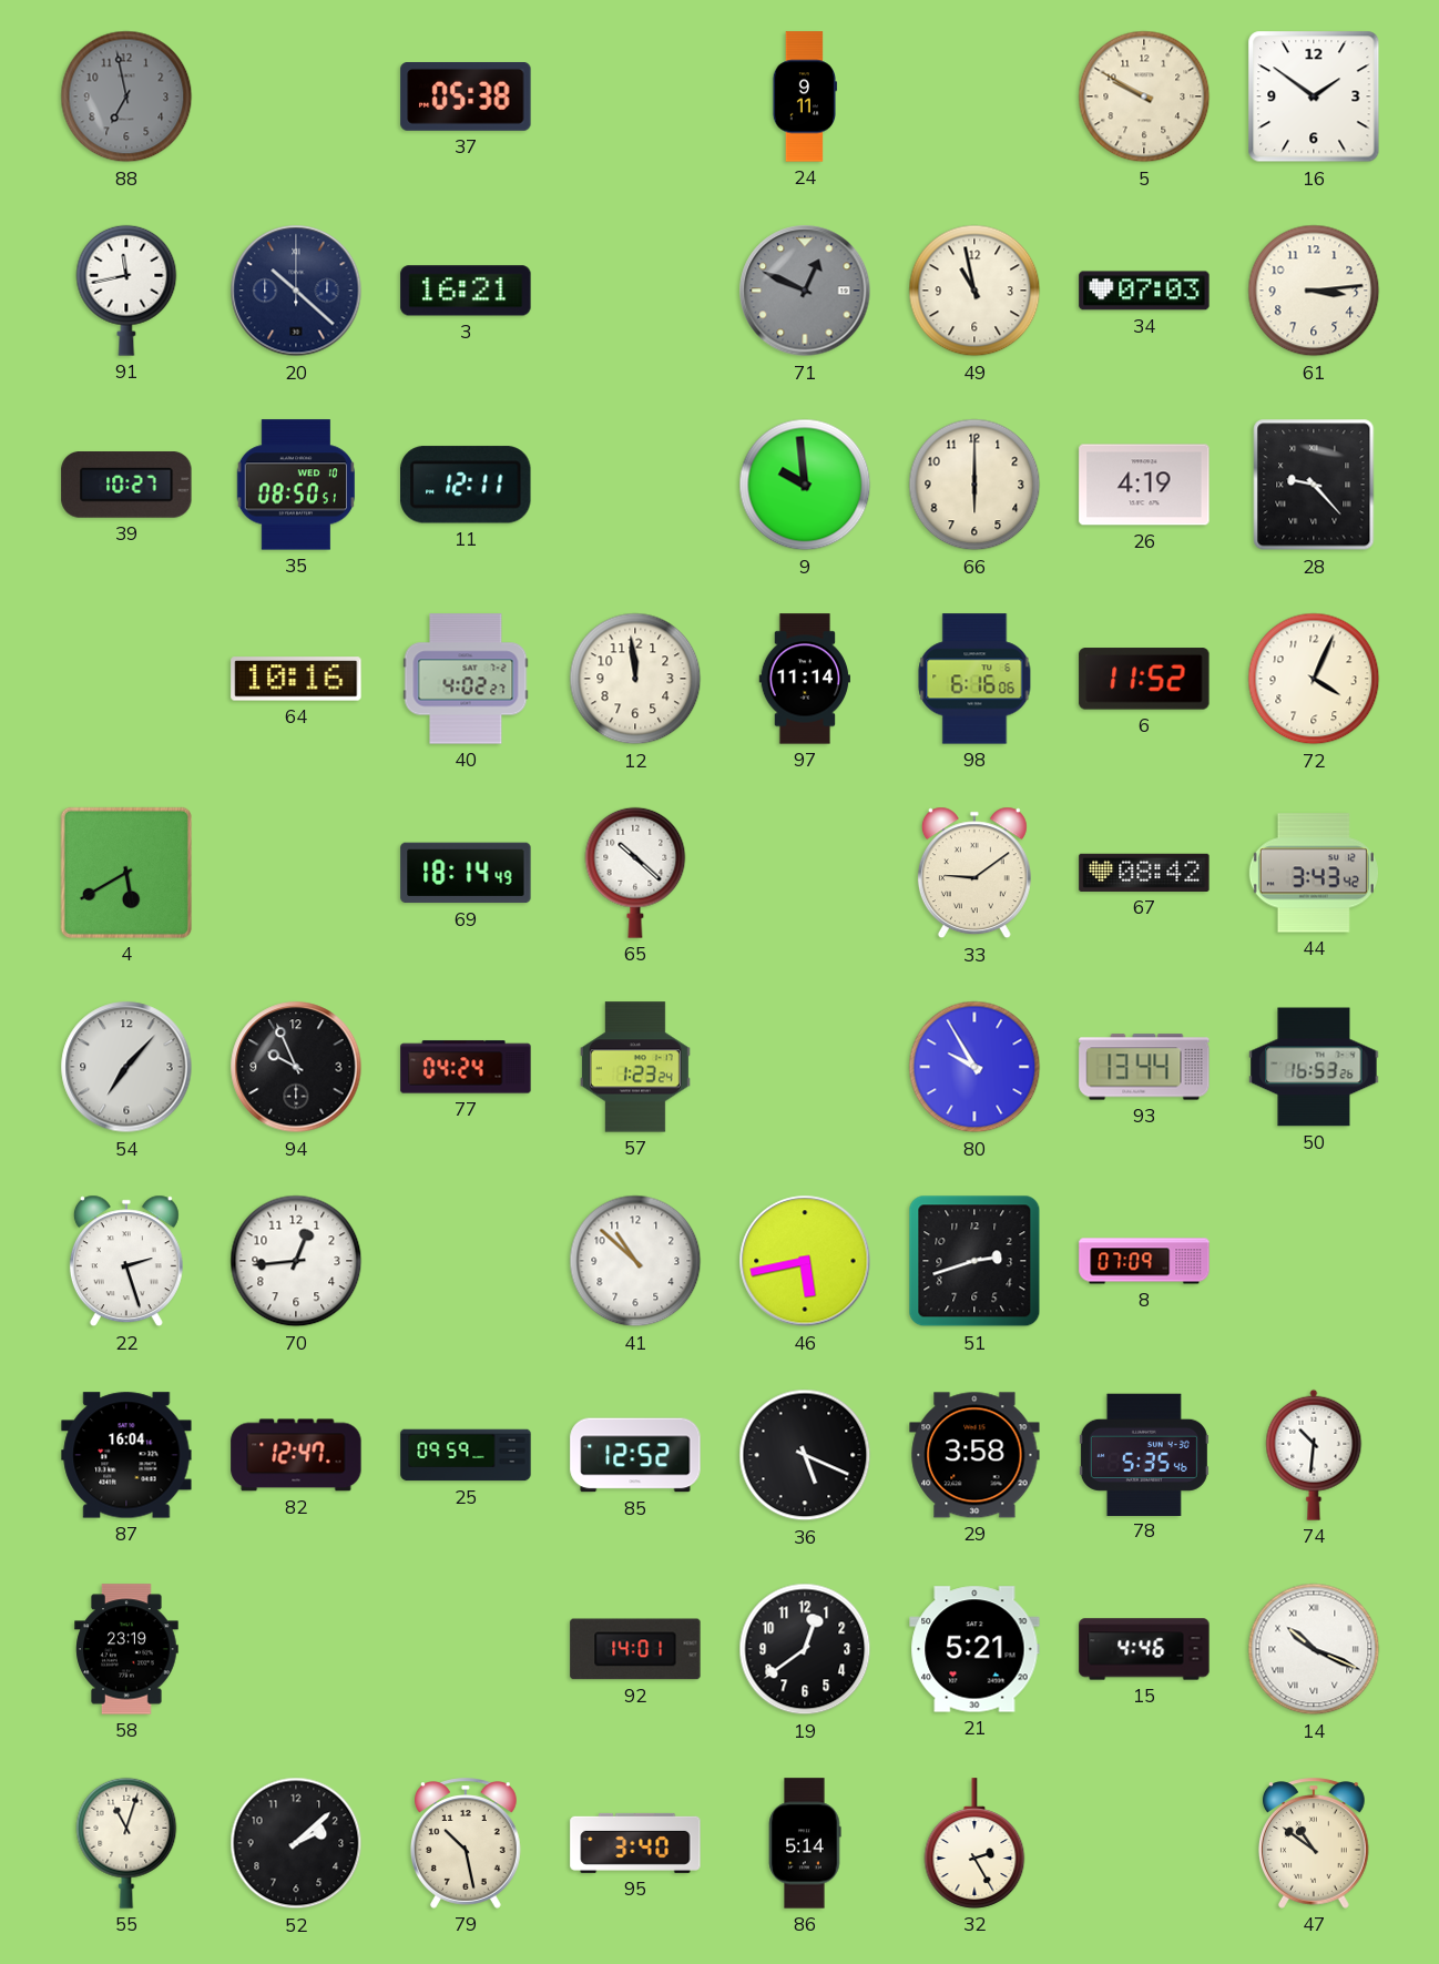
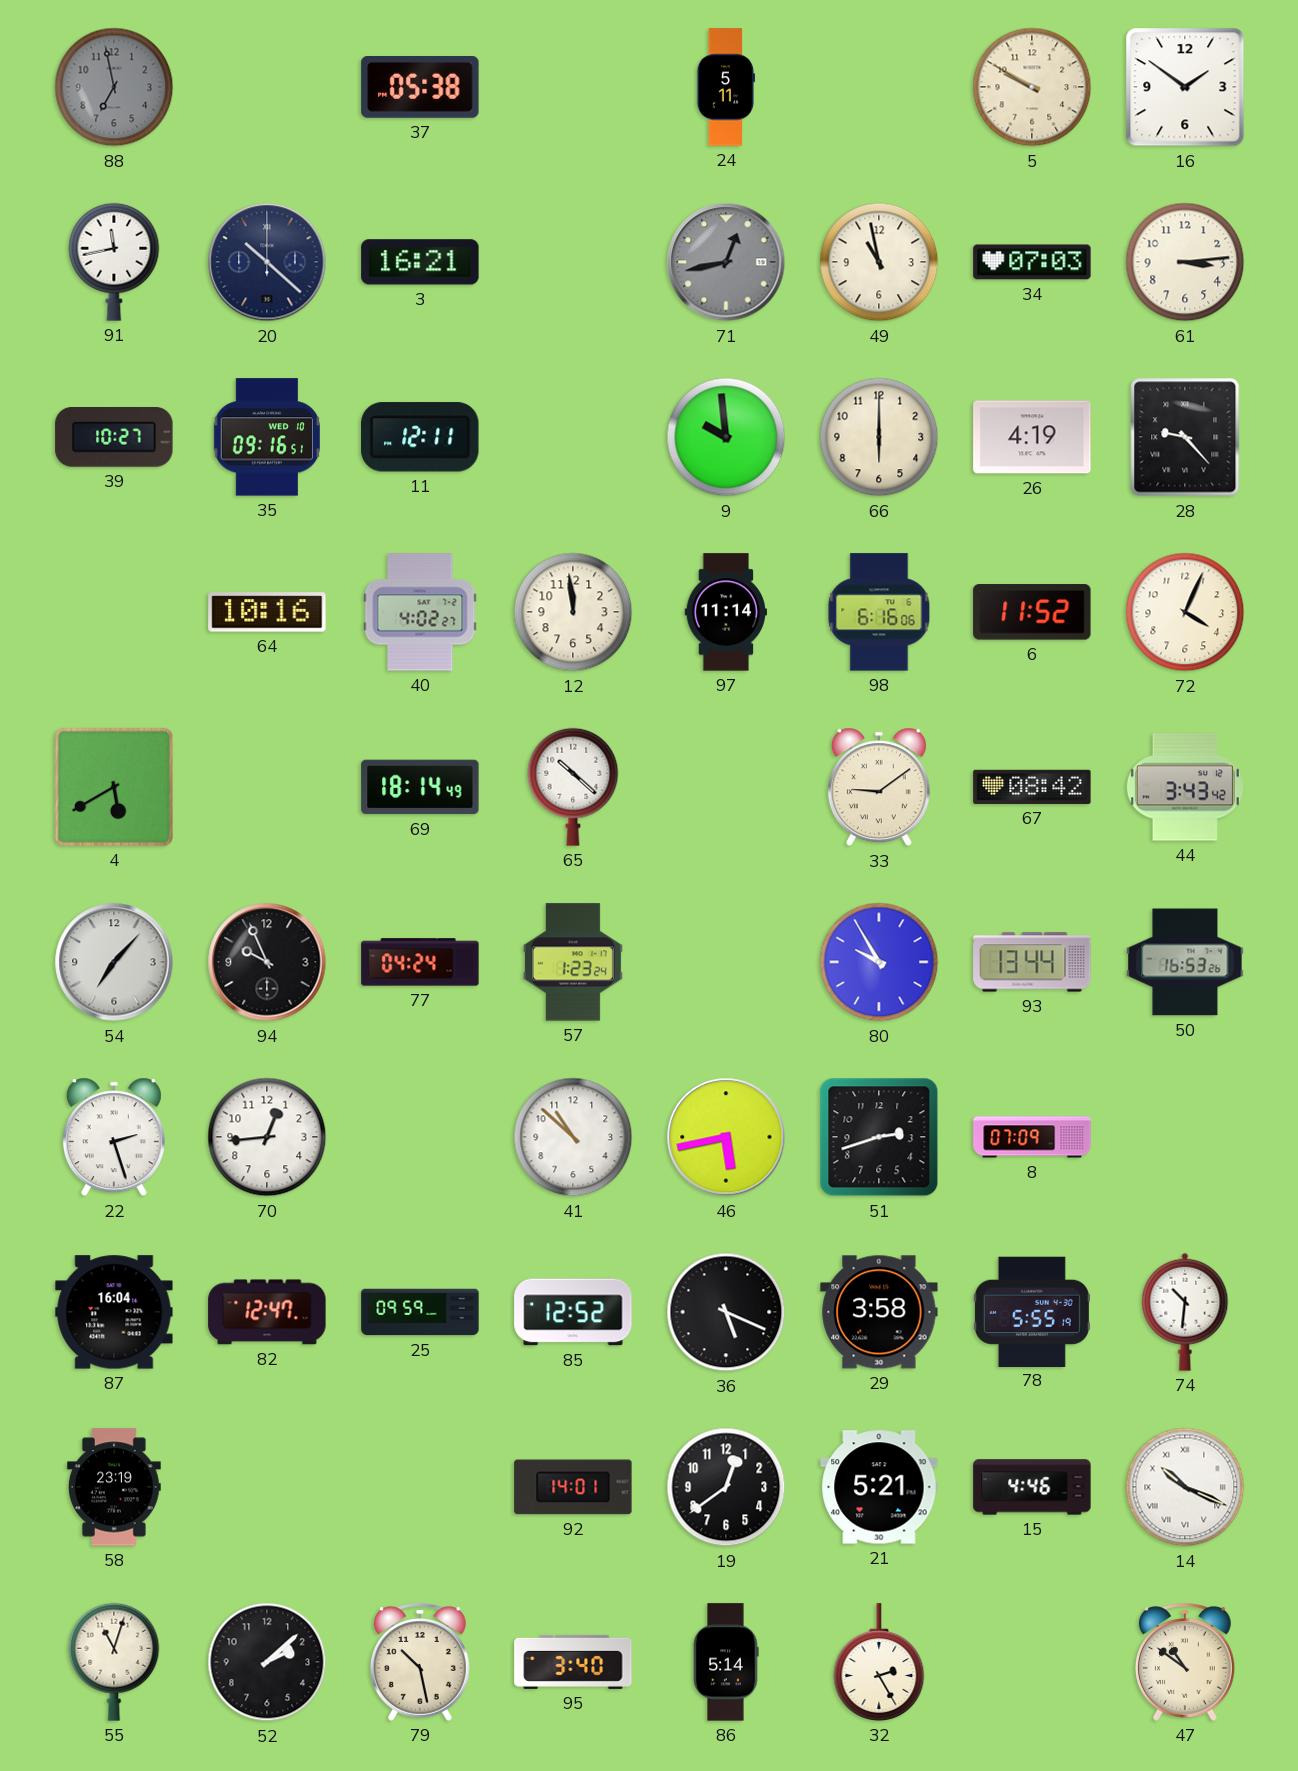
24: 9:11 -> 5:11
71: 12:49 -> 12:43
35: 08:50 -> 09:16
78: 5:35 -> 5:55
